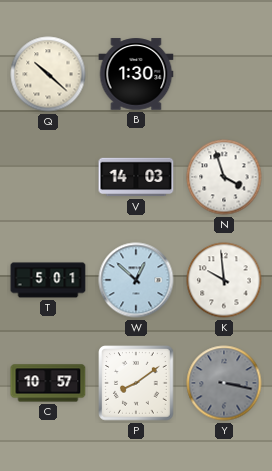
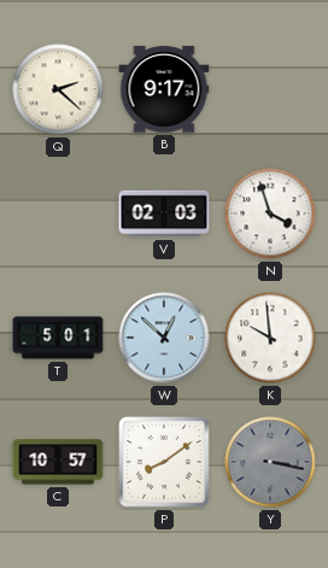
Q: 10:22 -> 2:22
B: 1:30 -> 9:17
V: 14:03 -> 02:03
